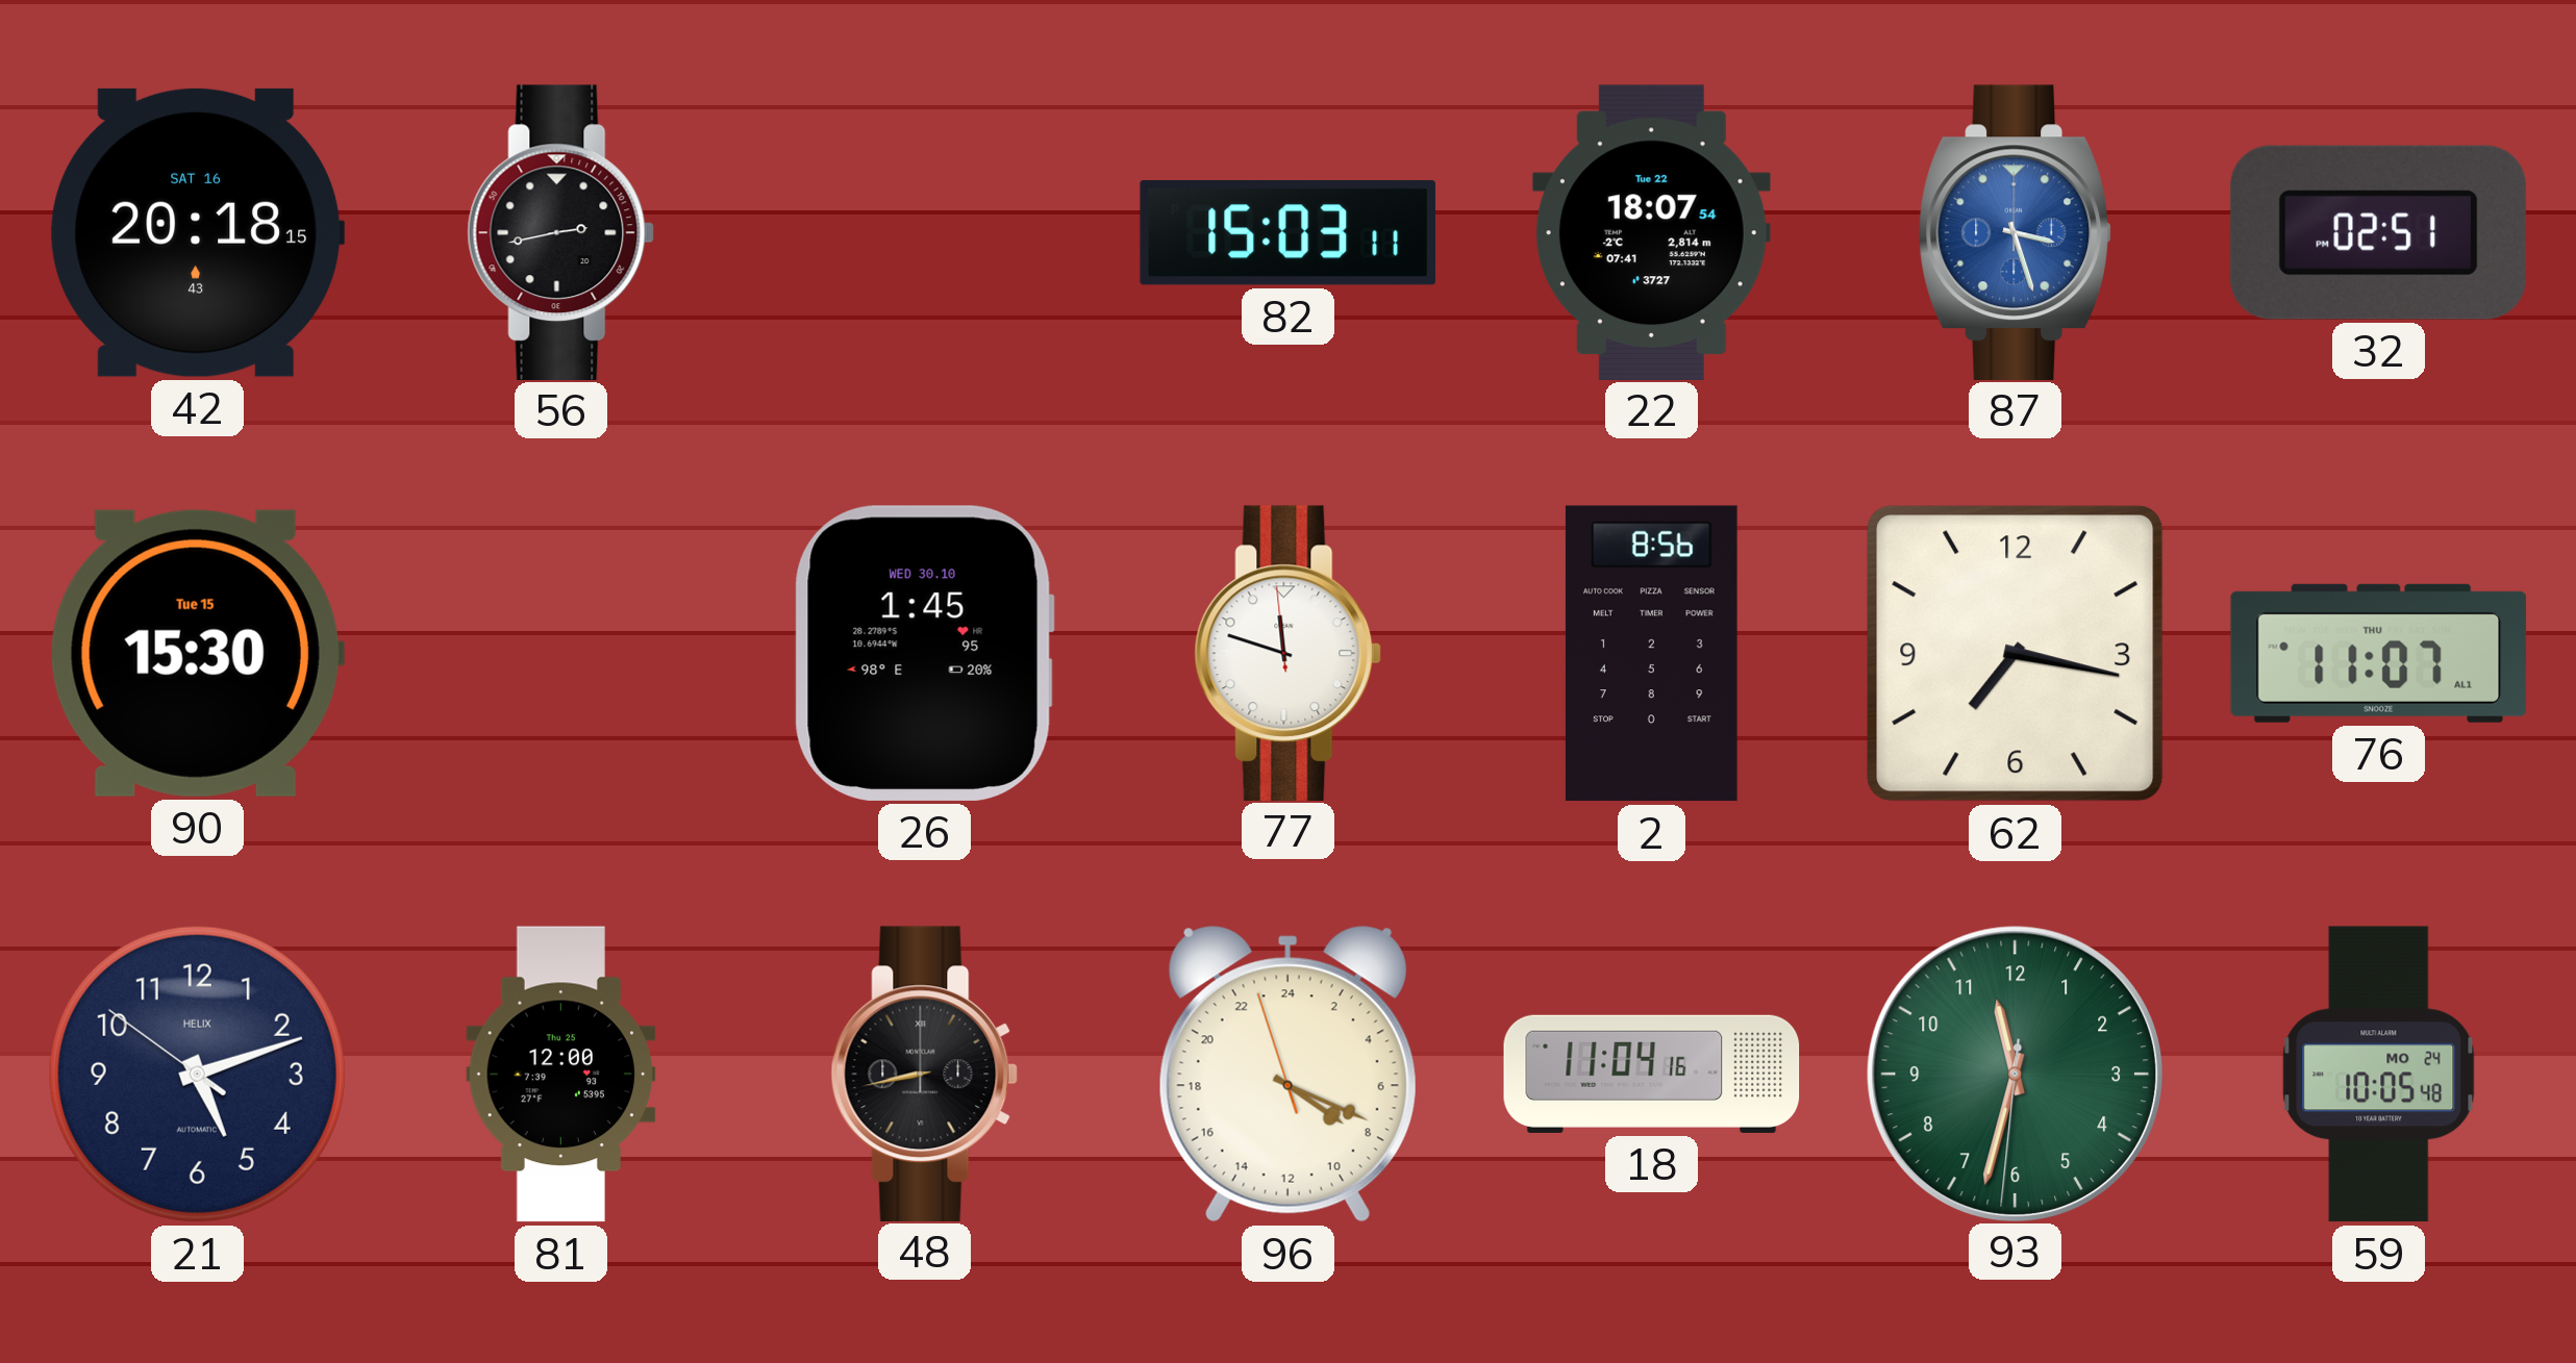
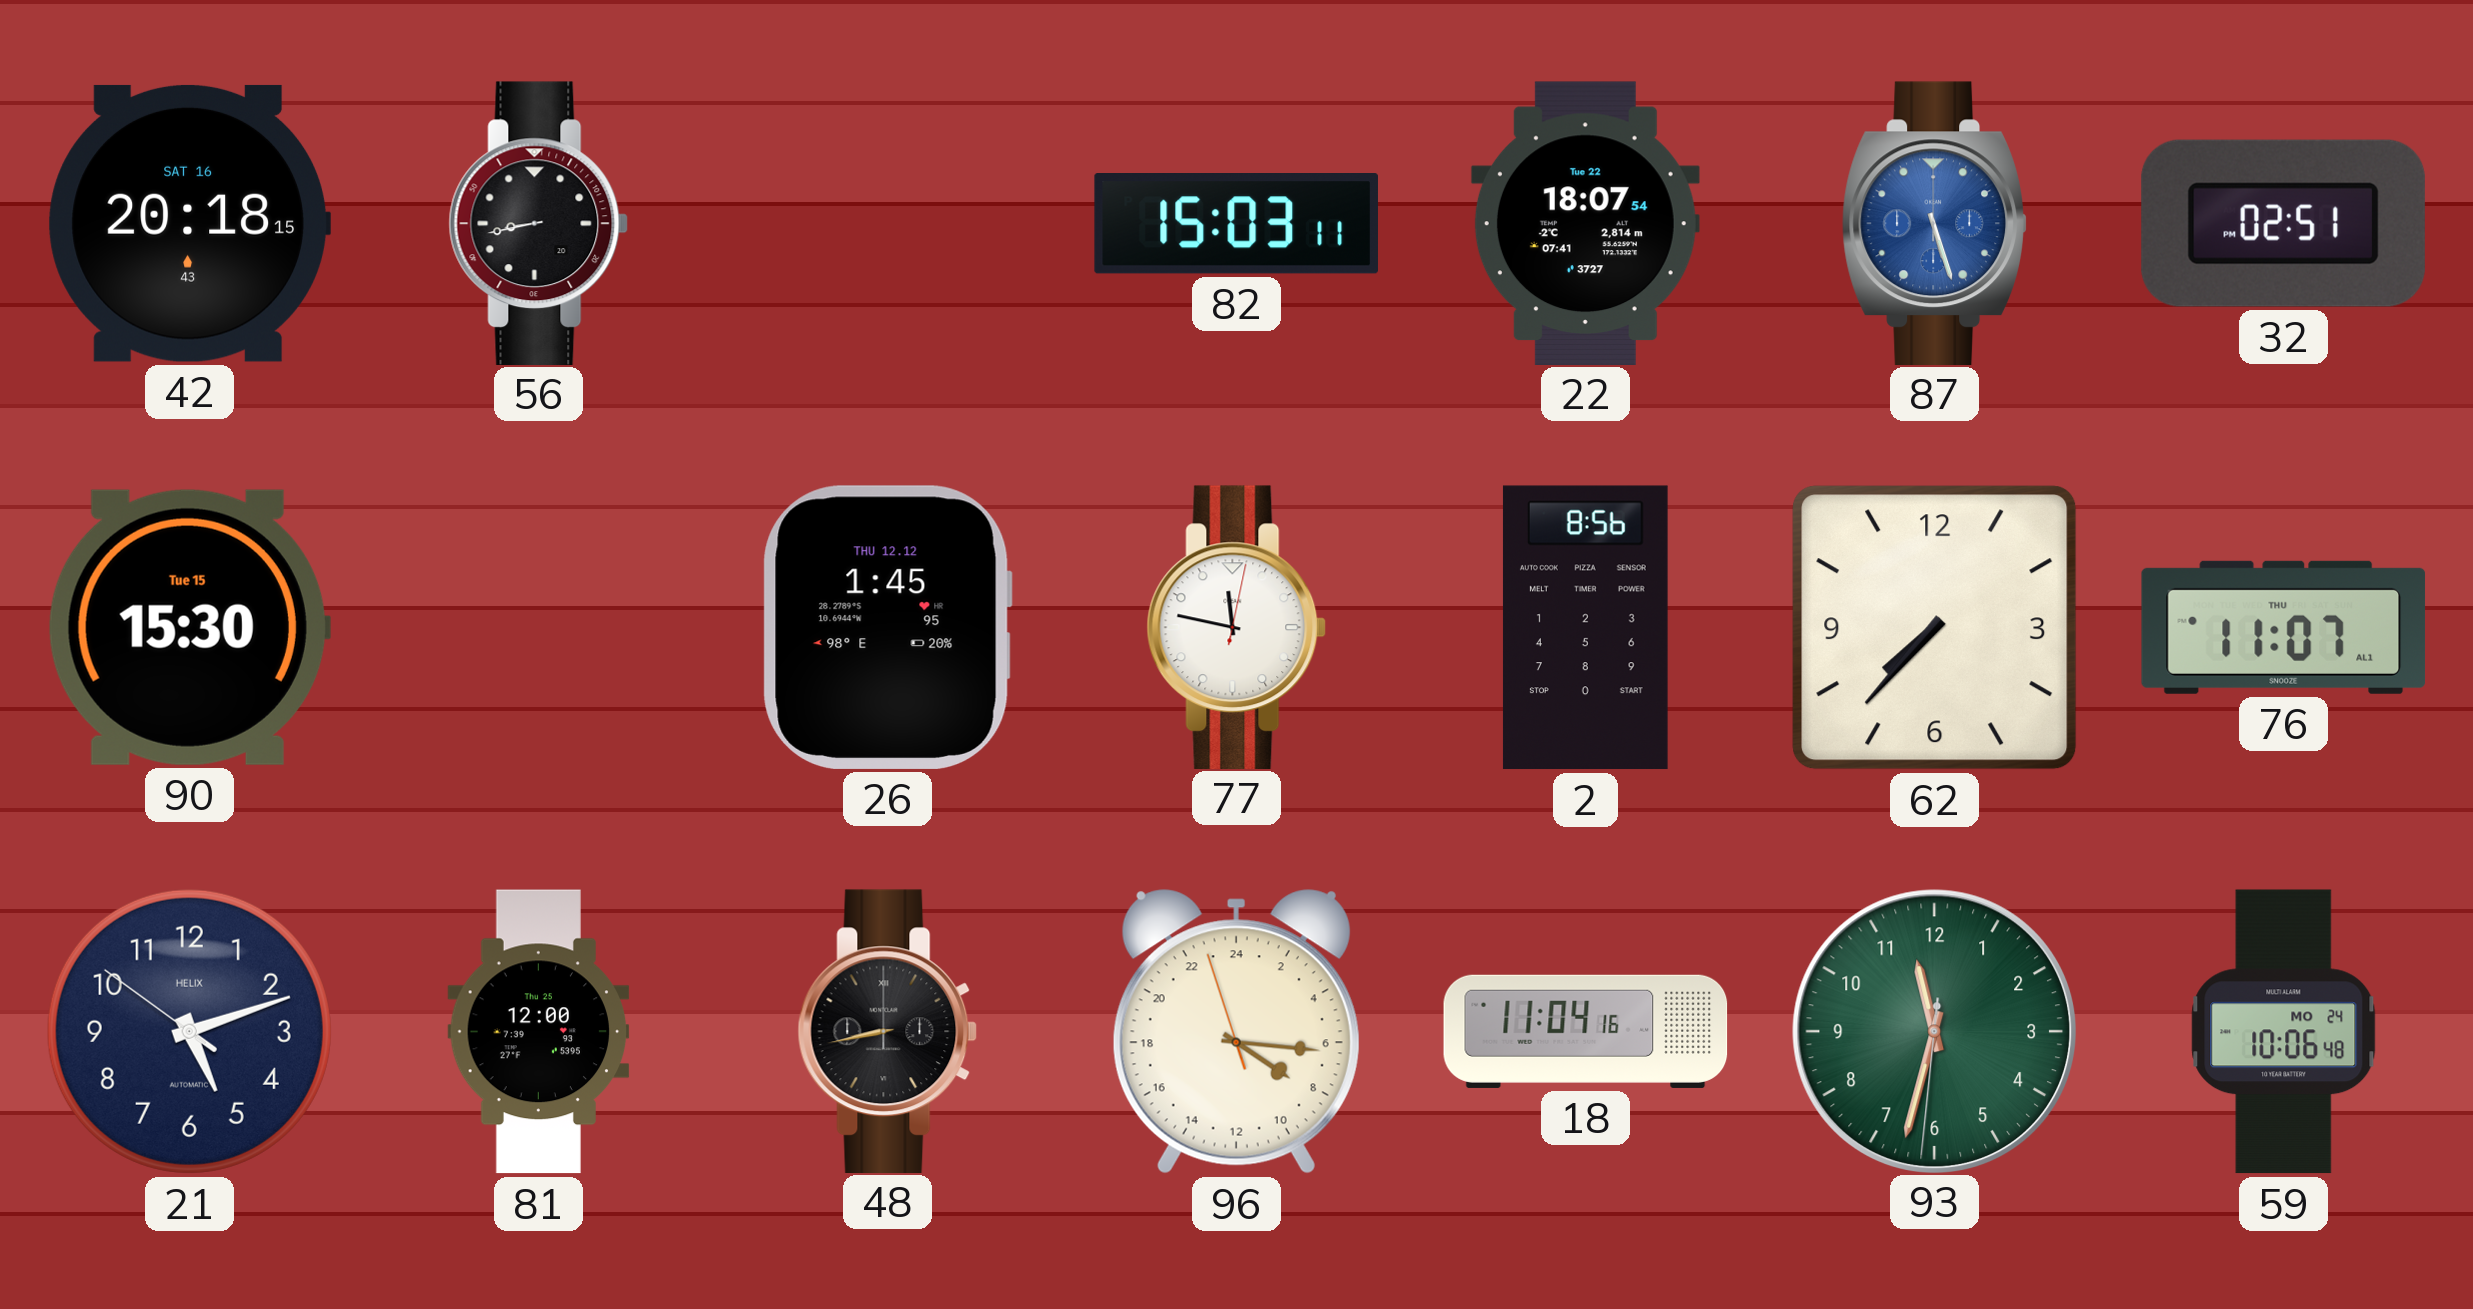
56: 2:43 -> 8:43
87: 3:27 -> 5:27
26 date: WED 30.10 -> THU 12.12
77: 11:47:59 -> 11:47:02
62: 7:17 -> 7:37
96: 8:18 -> 8:15
59: 10:05 -> 10:06
